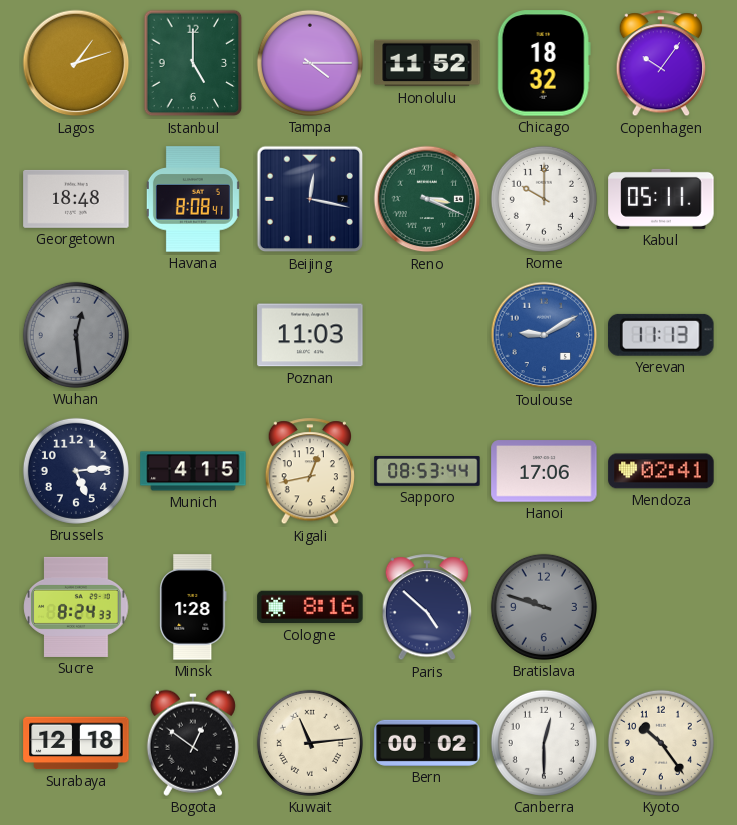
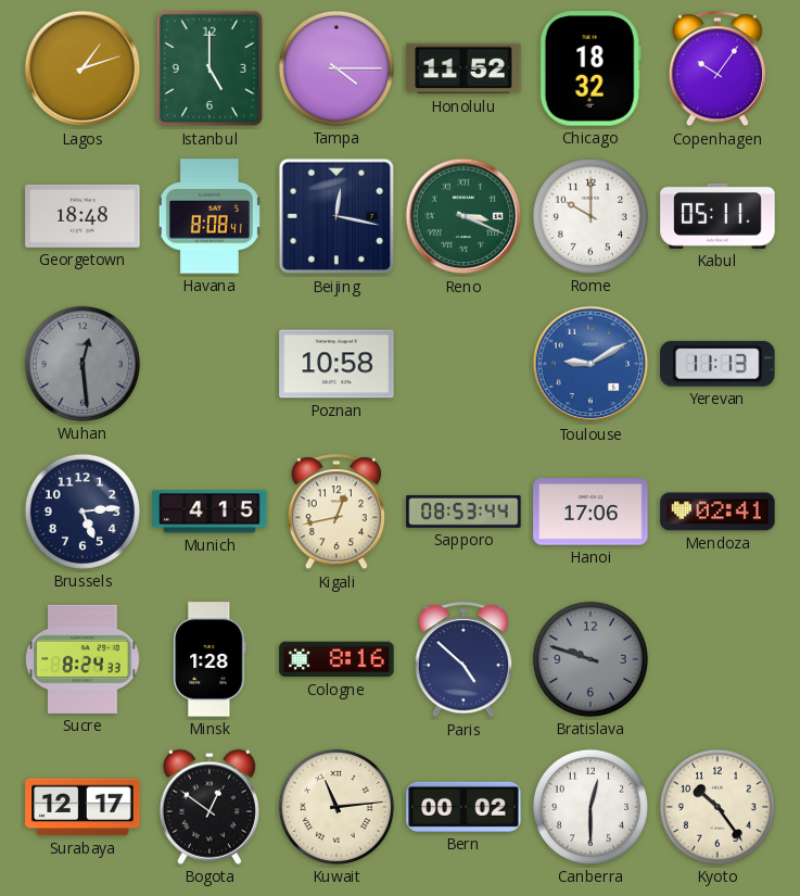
Poznan: 11:03 -> 10:58
Surabaya: 12:18 -> 12:17
